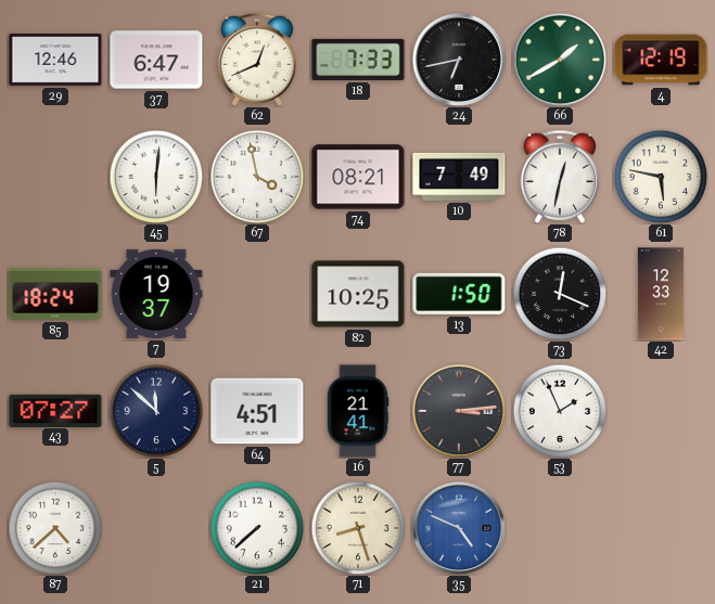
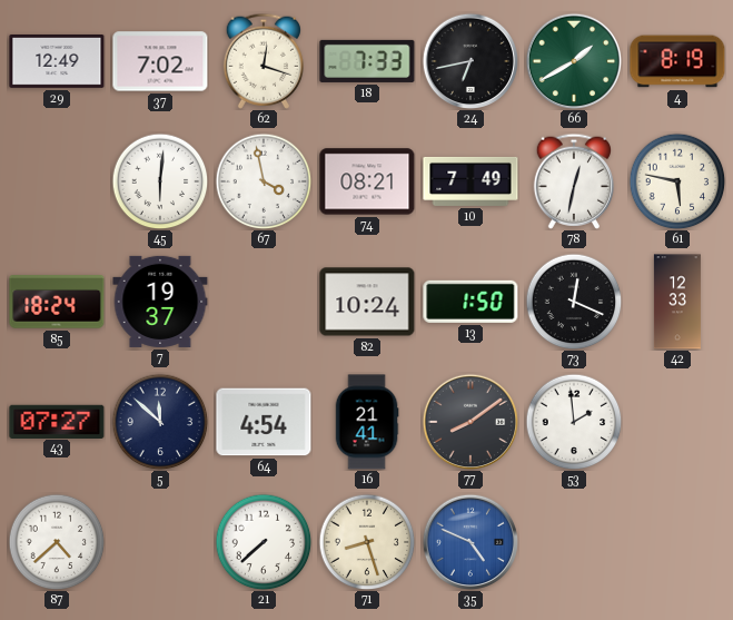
29: 12:46 -> 12:49
37: 6:47 -> 7:02
62: 12:41 -> 12:18
4: 12:19 -> 8:19
82: 10:25 -> 10:24
64: 4:51 -> 4:54
77: 3:14 -> 8:09
53: 1:56 -> 1:59
